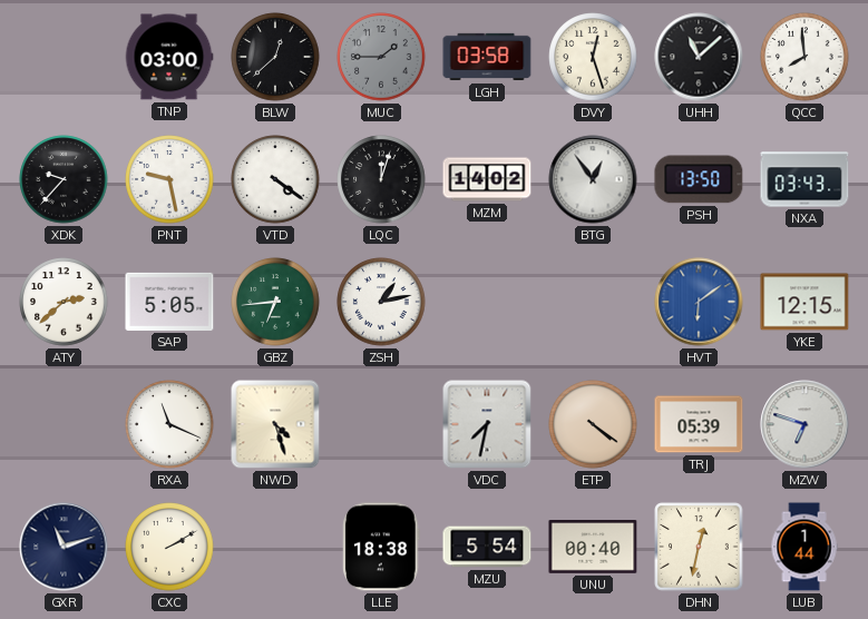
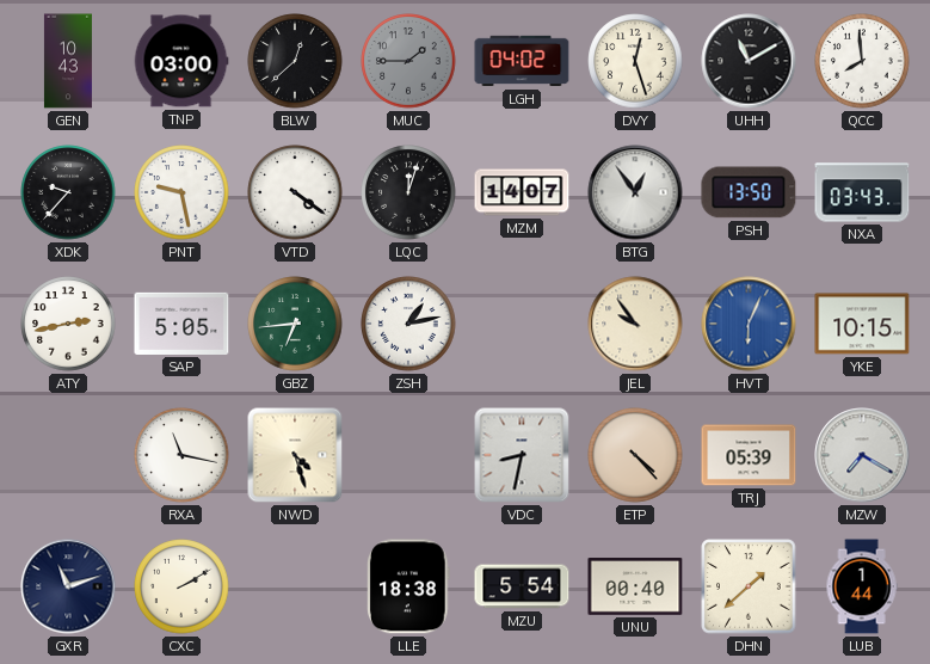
GEN: none -> 10:43
LGH: 03:58 -> 04:02
UHH: 11:08 -> 11:10
MZM: 14:02 -> 14:07
ATY: 2:38 -> 2:43
JEL: none -> 9:54
HVT: 6:09 -> 6:04
YKE: 12:15 -> 10:15
RXA: 11:19 -> 11:17
VDC: 7:32 -> 8:32
ETP: 4:21 -> 4:23
MZW: 6:48 -> 7:20
DHN: 12:32 -> 1:38
